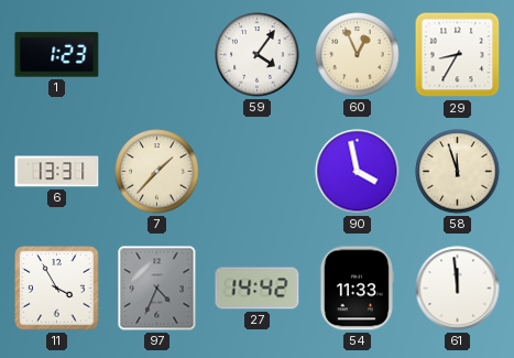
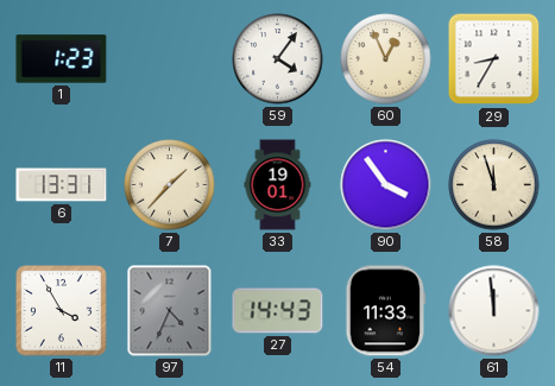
33: none -> 19:01
90: 3:58 -> 3:54
27: 14:42 -> 14:43
